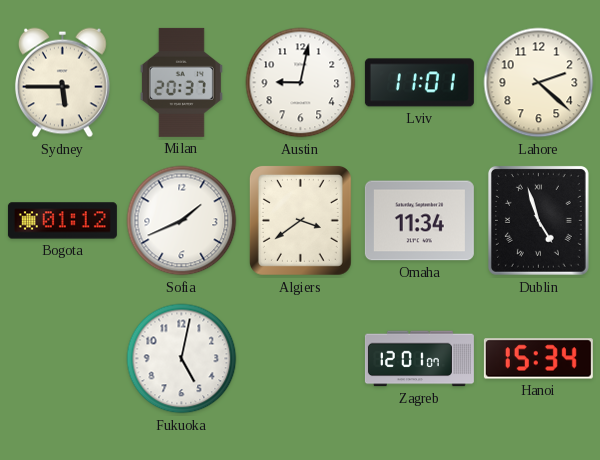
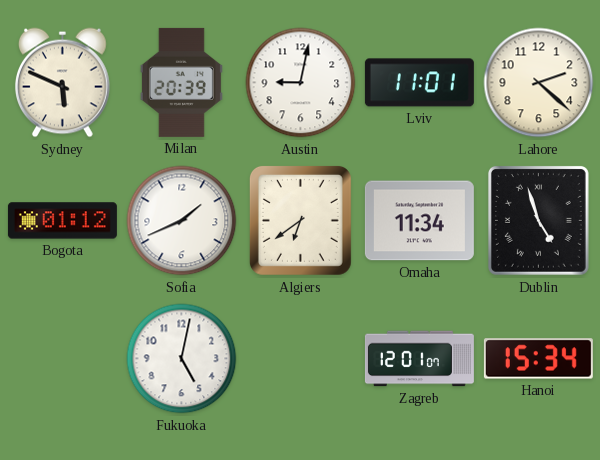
Sydney: 5:45 -> 5:49
Milan: 20:37 -> 20:39
Algiers: 3:39 -> 6:39
